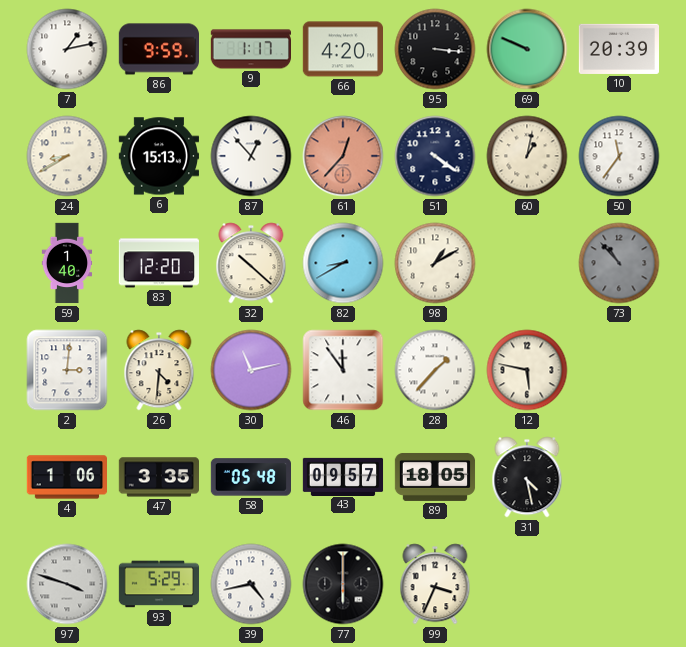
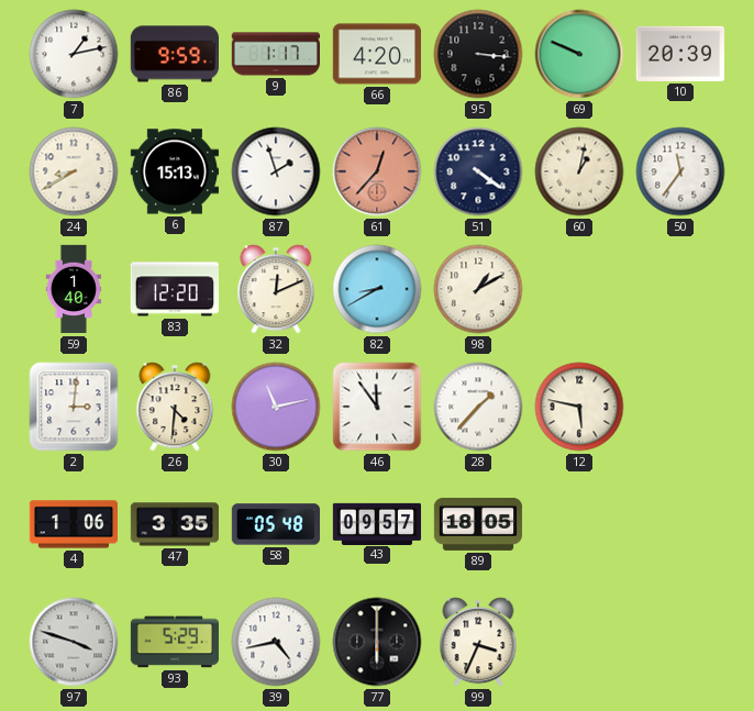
87: 12:53 -> 1:57
32: 10:22 -> 12:11
73: 10:53 -> none
31: 4:28 -> none
